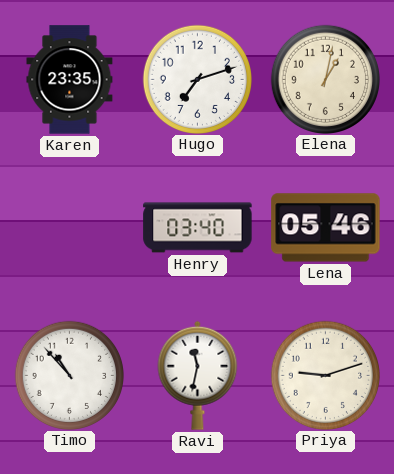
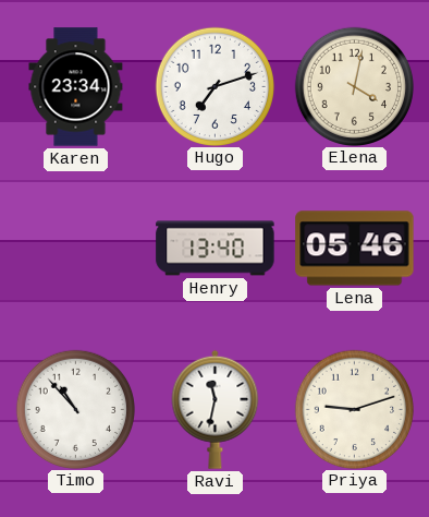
Karen: 23:35 -> 23:34
Elena: 1:02 -> 4:02
Henry: 03:40 -> 13:40
